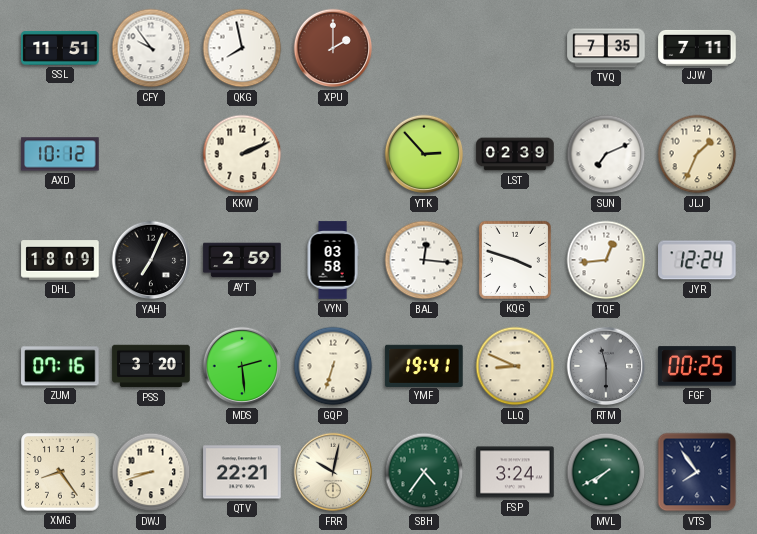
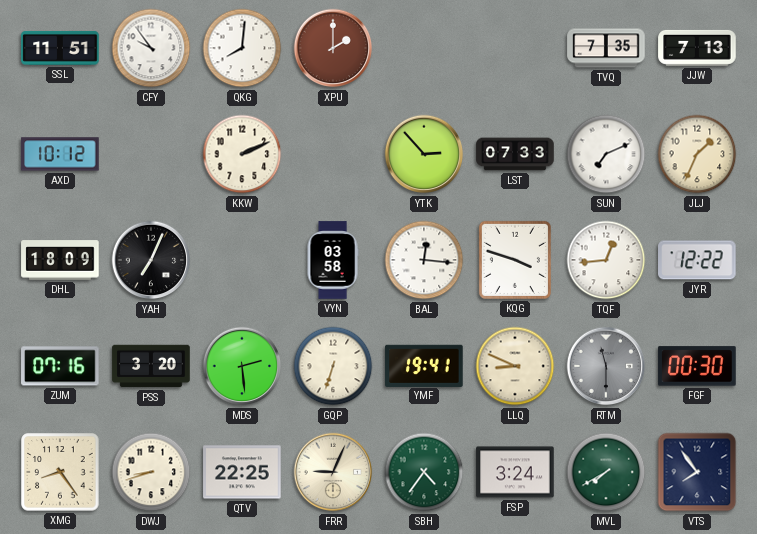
QKG: 7:58 -> 8:01
JJW: 7:11 -> 7:13
LST: 02:39 -> 07:33
AYT: 2:59 -> none
JYR: 12:24 -> 12:22
FGF: 00:25 -> 00:30
QTV: 22:21 -> 22:25
FRR: 10:02 -> 9:04
